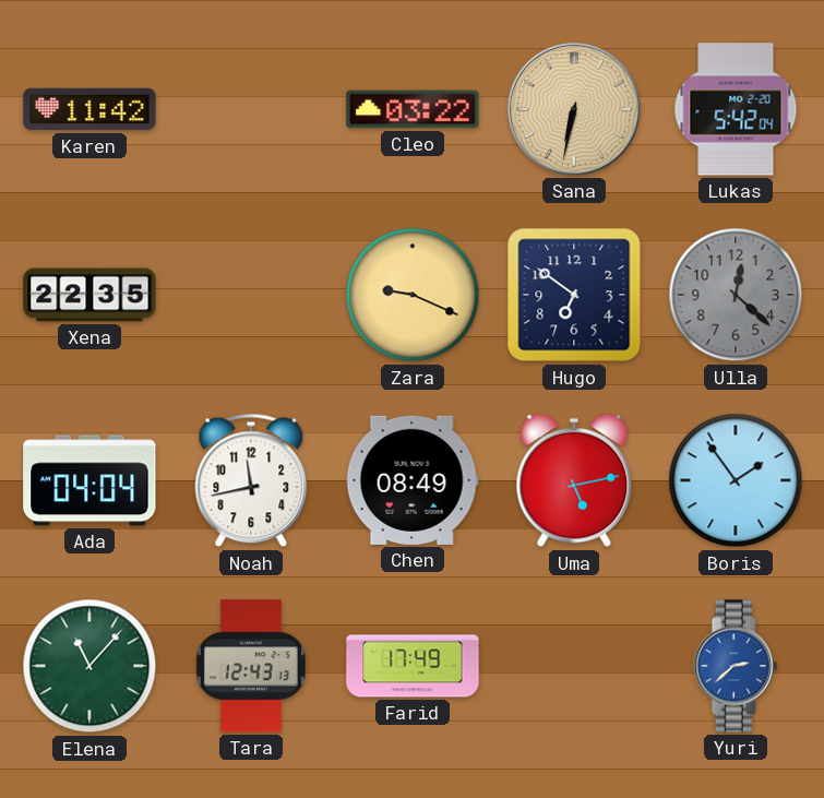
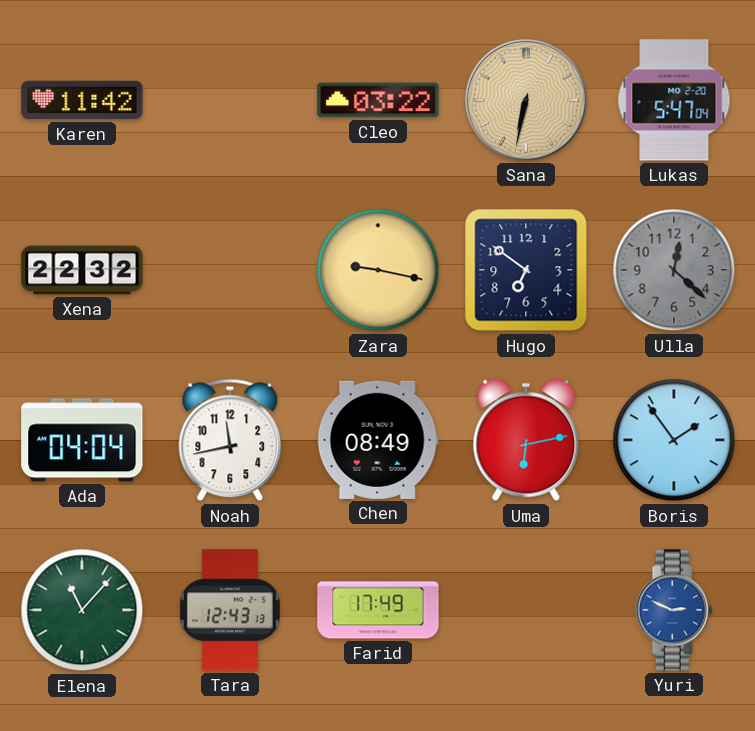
Lukas: 5:42 -> 5:47
Xena: 22:35 -> 22:32
Zara: 9:19 -> 9:17
Uma: 5:13 -> 6:13
Yuri: 2:38 -> 2:49
